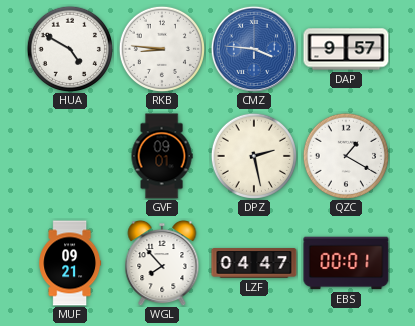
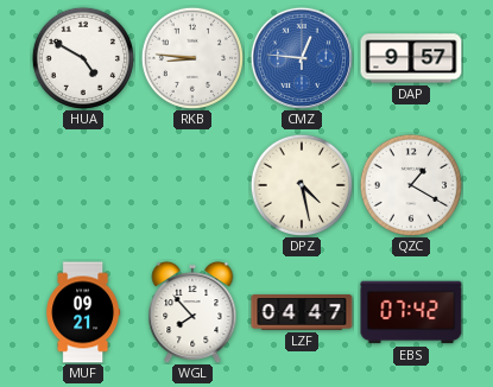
CMZ: 3:46 -> 12:46
GVF: 09:01 -> none
DPZ: 2:28 -> 4:28
EBS: 00:01 -> 07:42
